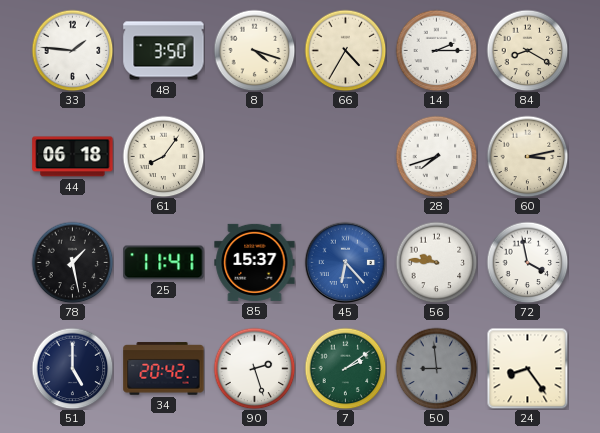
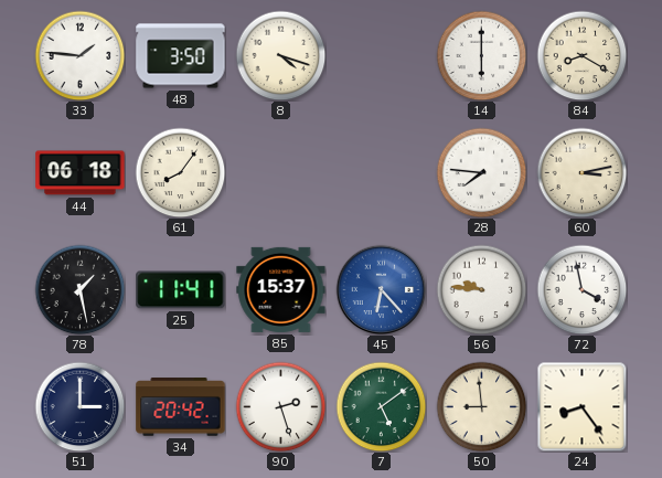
66: 4:35 -> none
14: 2:15 -> 6:00
28: 7:42 -> 7:46
51: 5:00 -> 3:00
7: 2:09 -> 5:09
50 dial: grey -> cream
